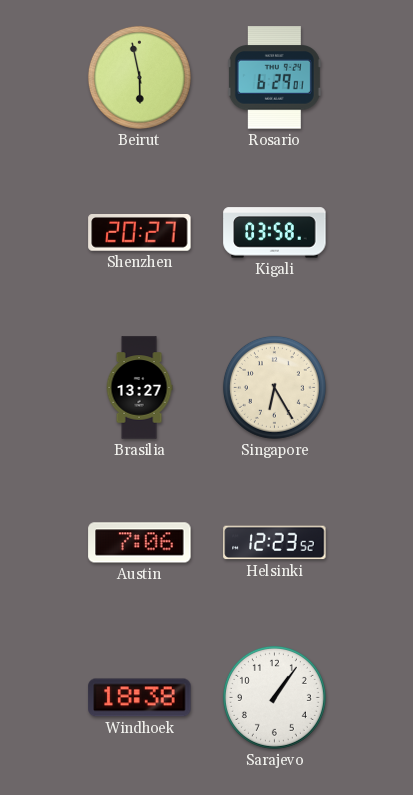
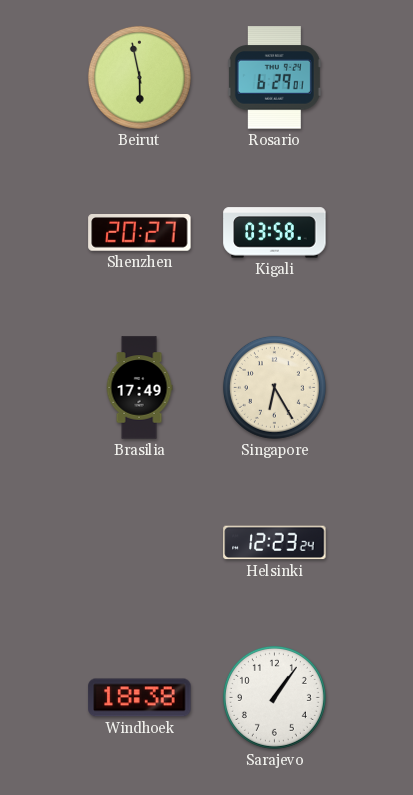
Brasilia: 13:27 -> 17:49
Austin: 7:06 -> none
Helsinki: 12:23:52 -> 12:23:24
